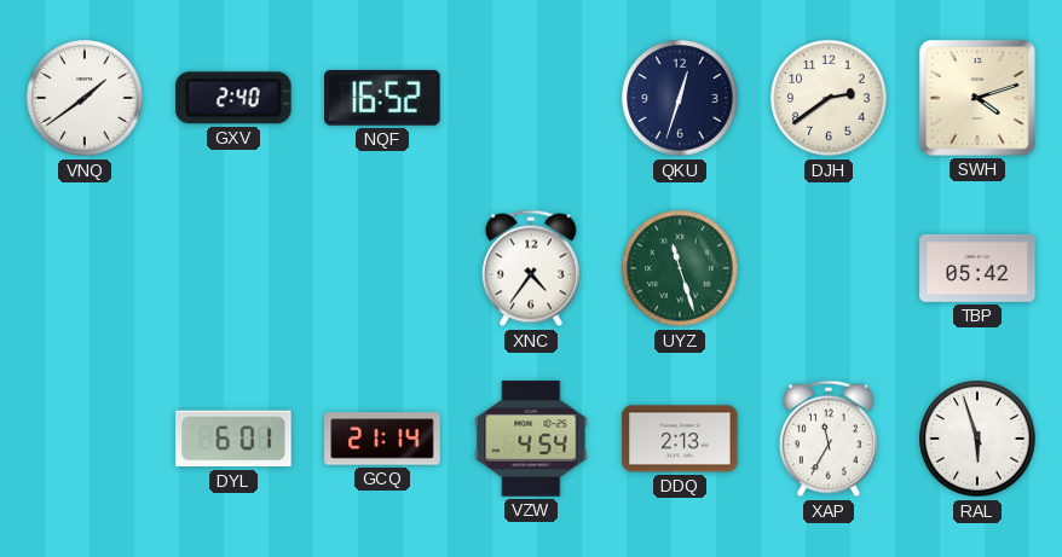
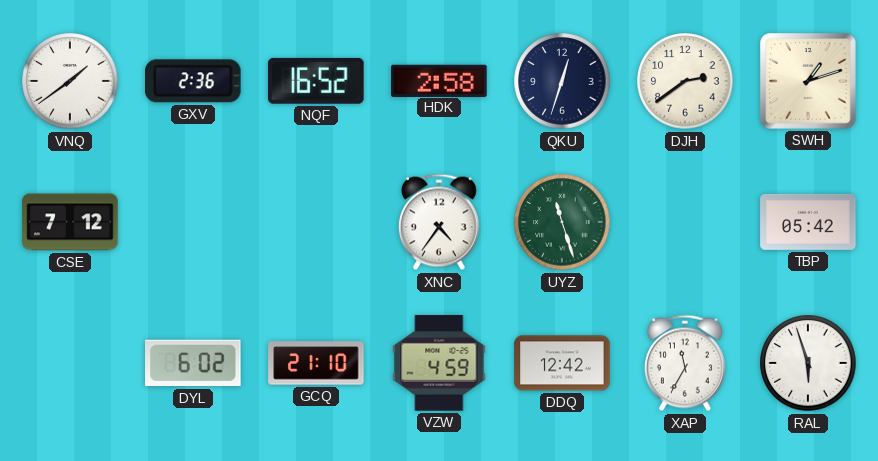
GXV: 2:40 -> 2:36
HDK: none -> 2:58
SWH: 4:12 -> 1:12
CSE: none -> 7:12
DYL: 6:01 -> 6:02
GCQ: 21:14 -> 21:10
VZW: 4:54 -> 4:59
DDQ: 2:13 -> 12:42
